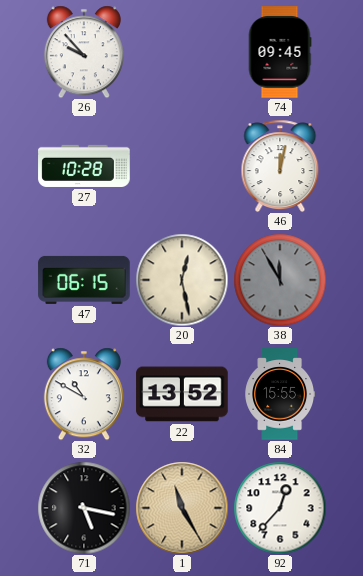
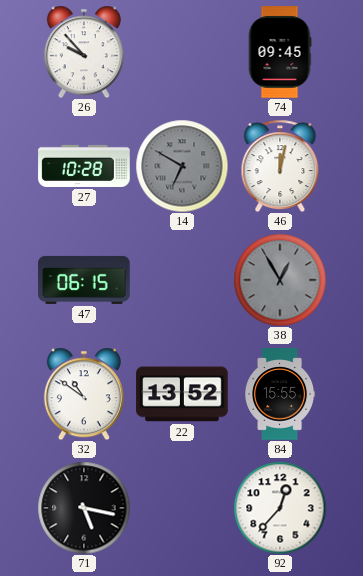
14: none -> 6:50
20: 12:28 -> none
38: 11:55 -> 12:55
32: 10:50 -> 10:51
1: 11:25 -> none
